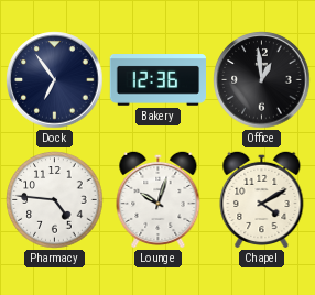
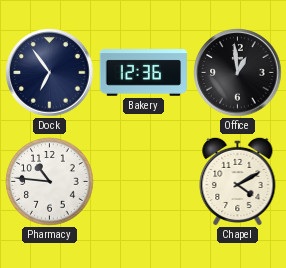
Pharmacy: 4:46 -> 10:46
Lounge: 10:03 -> none
